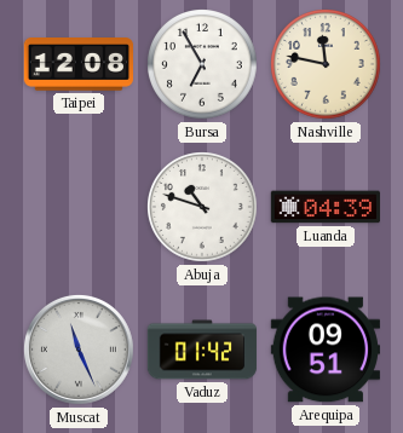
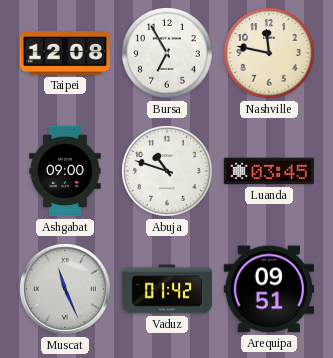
Ashgabat: none -> 09:00
Luanda: 04:39 -> 03:45
